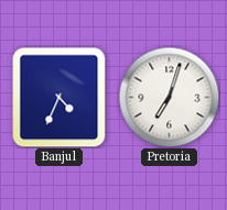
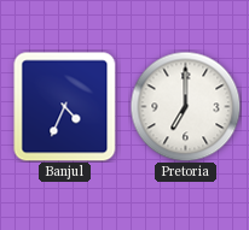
Pretoria: 7:03 -> 7:00
